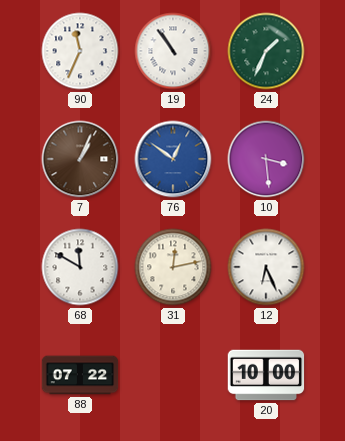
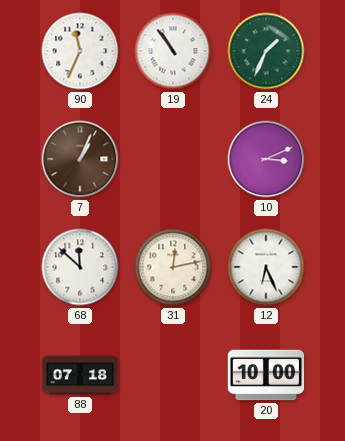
76: 12:51 -> none
10: 3:29 -> 3:11
68: 11:50 -> 11:52
88: 07:22 -> 07:18
